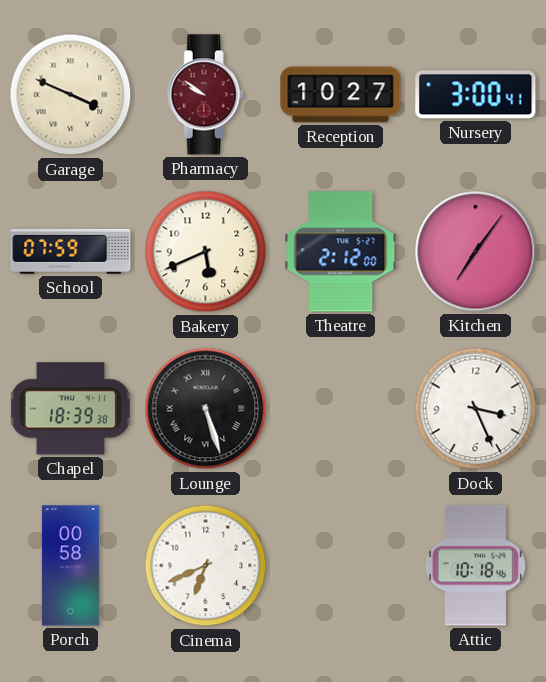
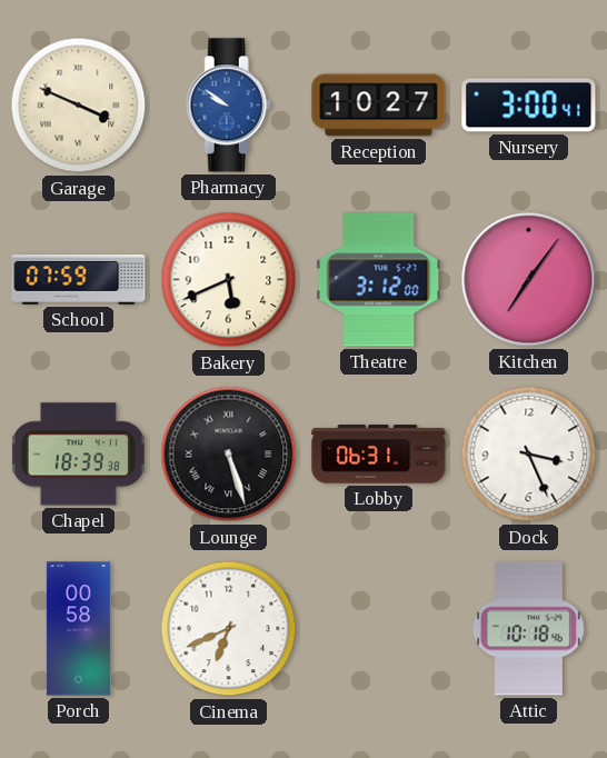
Pharmacy dial: burgundy -> blue
Theatre: 2:12 -> 3:12
Lobby: none -> 06:31
